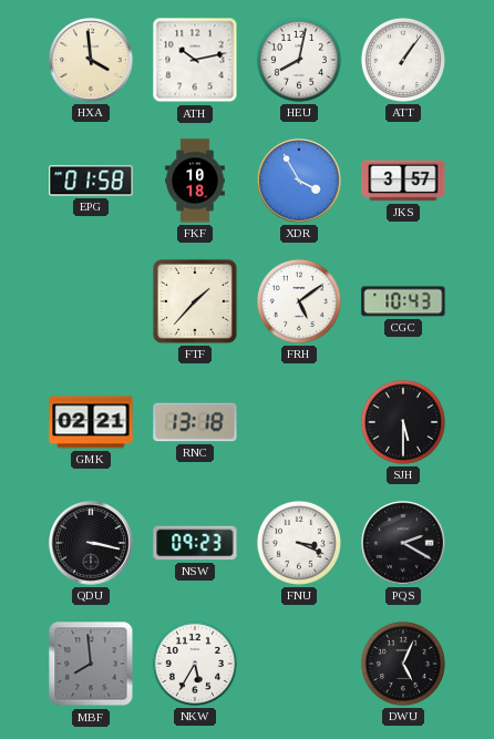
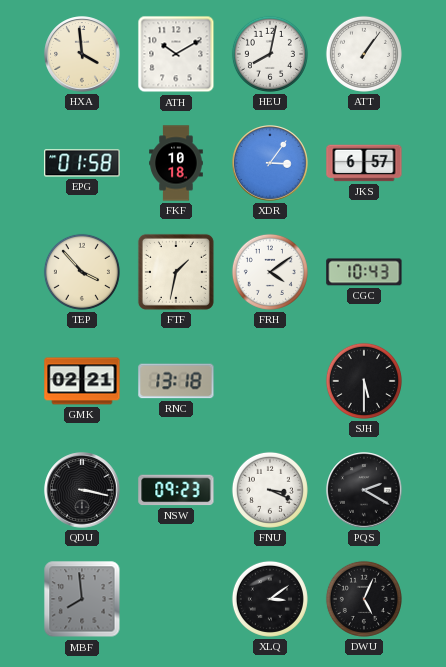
ATH: 10:13 -> 10:10
XDR: 3:55 -> 3:06
JKS: 3:57 -> 6:57
TEP: none -> 3:53
FTF: 1:37 -> 1:32
FRH: 5:09 -> 4:09
NKW: 5:35 -> none
XLQ: none -> 3:09
